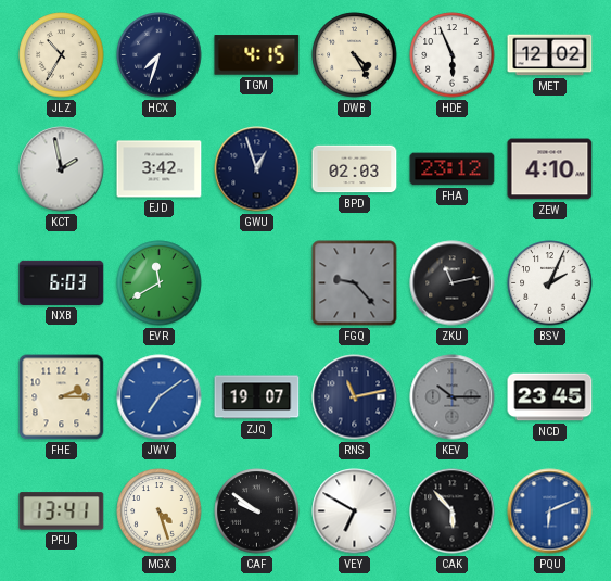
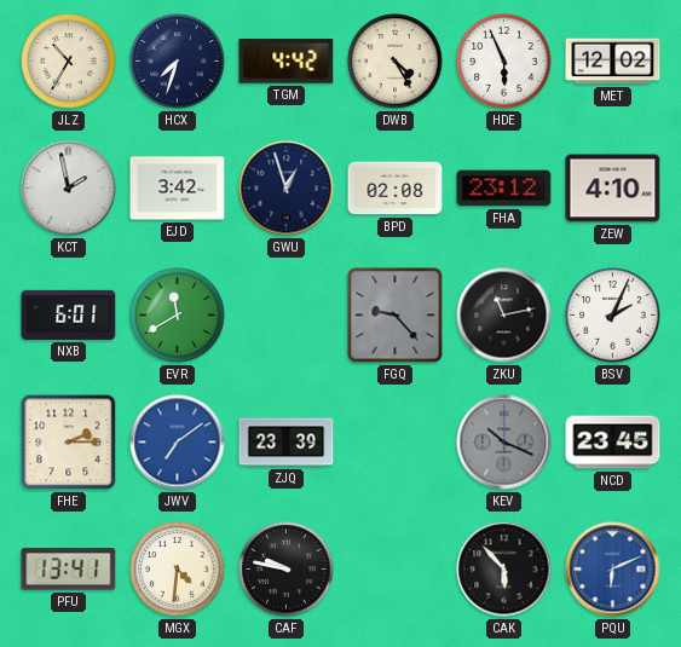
TGM: 4:15 -> 4:42
BPD: 02:03 -> 02:08
NXB: 6:03 -> 6:01
ZJQ: 19:07 -> 23:39
RNS: 11:13 -> none
KEV: 10:15 -> 10:19
MGX: 4:27 -> 4:31
CAF: 9:51 -> 9:47
VEY: 6:50 -> none
